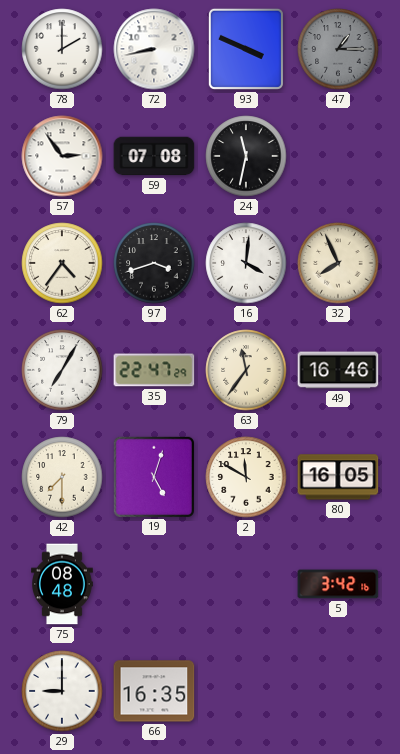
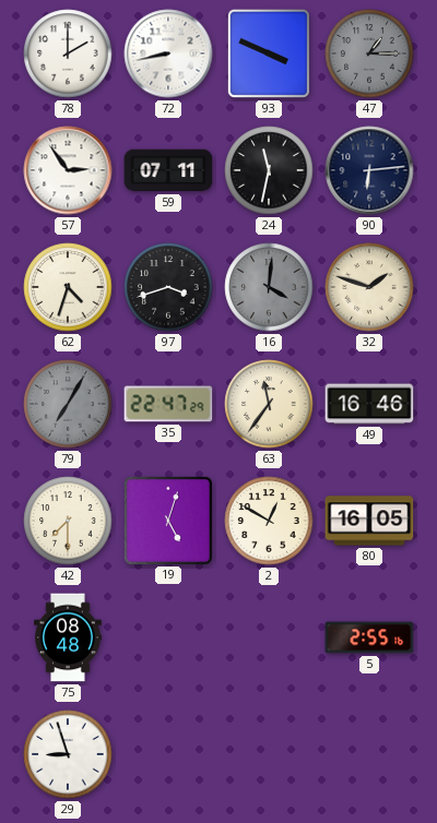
59: 07:08 -> 07:11
90: none -> 6:14
62: 4:36 -> 4:33
16 dial: white -> grey
32: 7:56 -> 1:48
79 dial: white -> grey
2: 11:50 -> 12:50
5: 3:42 -> 2:55
29: 9:00 -> 8:57
66: 16:35 -> none
